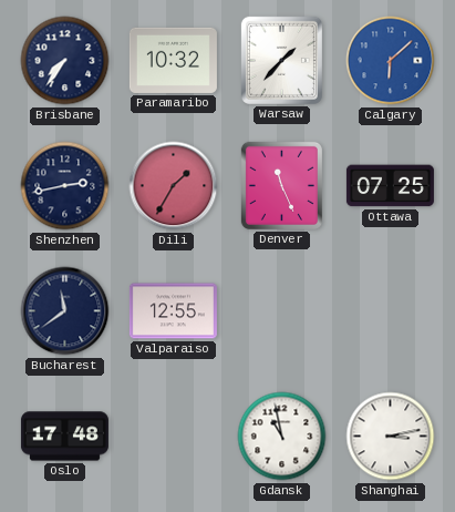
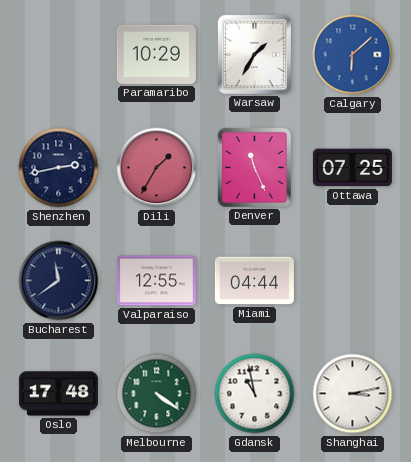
Brisbane: 7:36 -> none
Paramaribo: 10:32 -> 10:29
Warsaw: 1:37 -> 1:35
Miami: none -> 04:44
Melbourne: none -> 4:21
